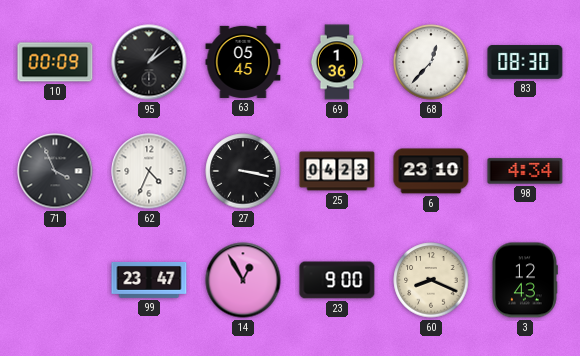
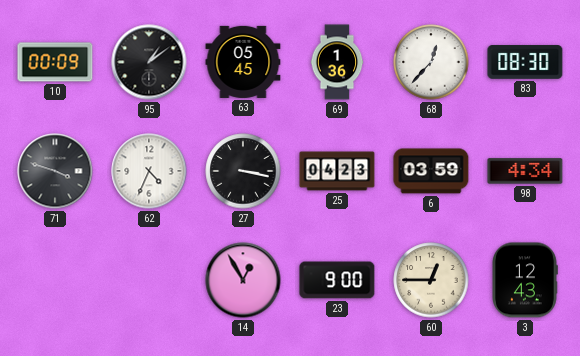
71: 3:56 -> 3:48
6: 23:10 -> 03:59
99: 23:47 -> none
60: 8:19 -> 12:45
